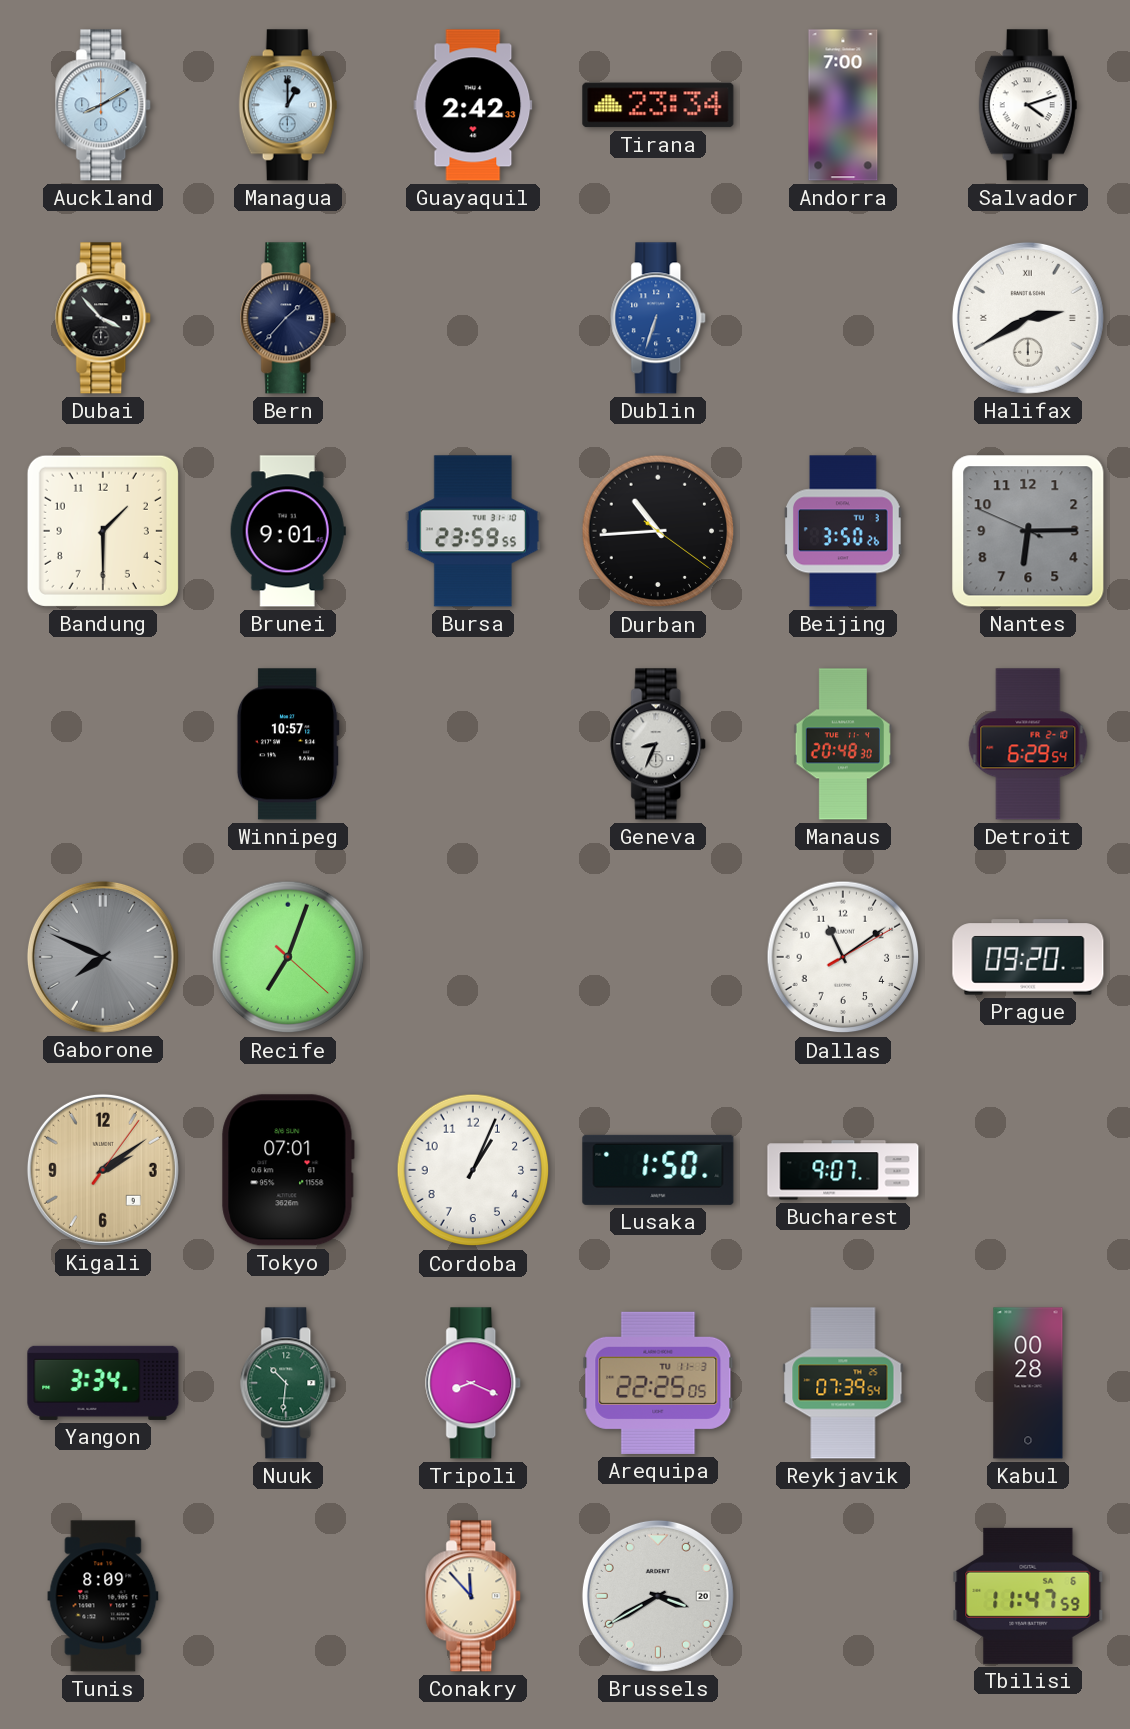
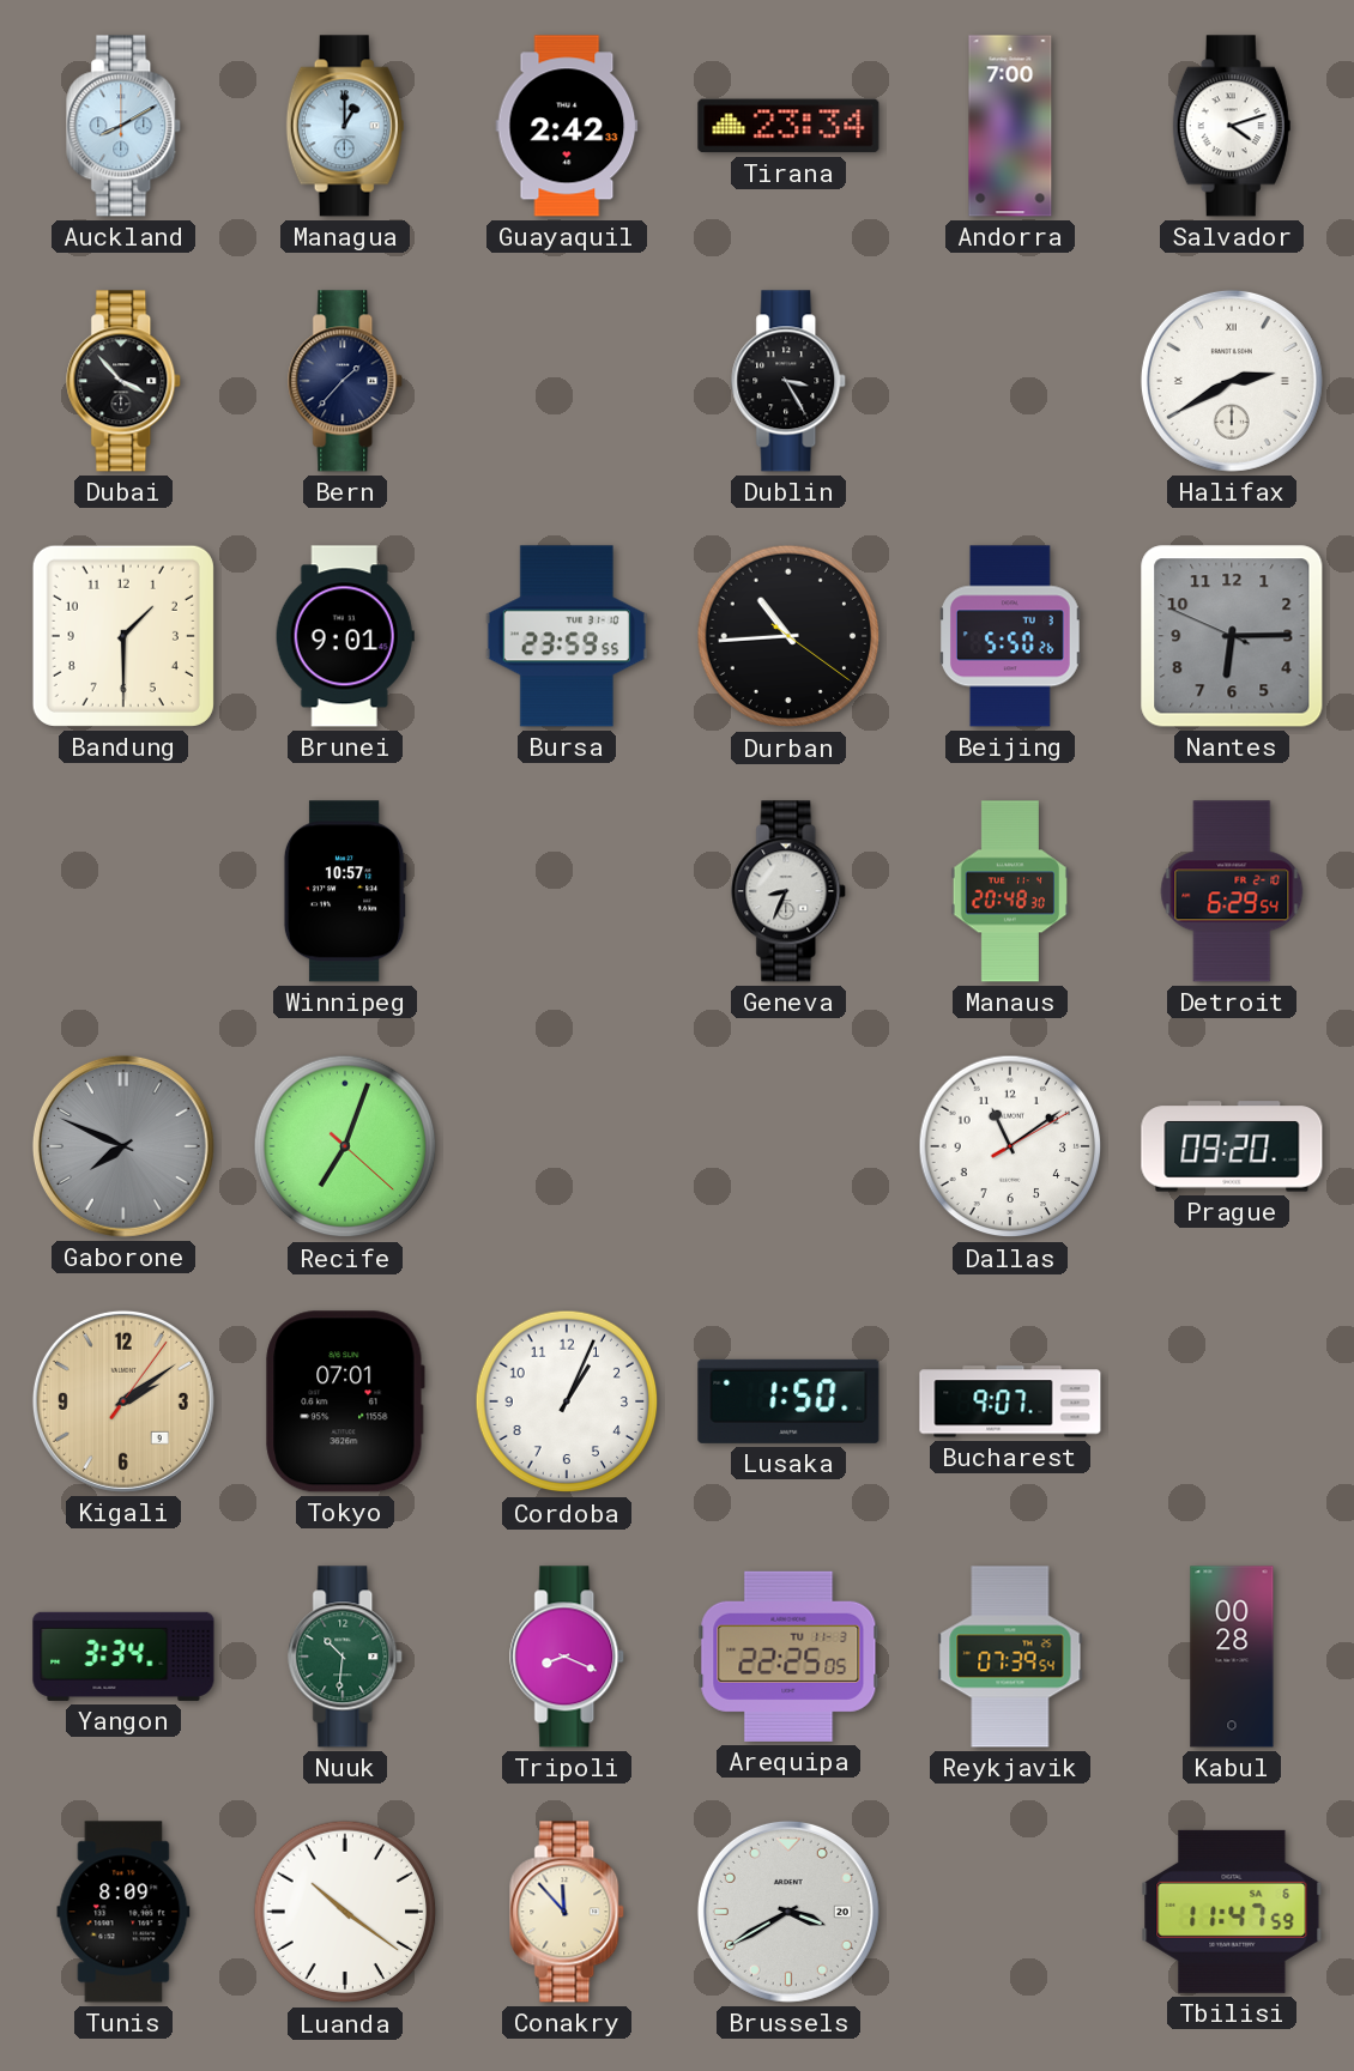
Dublin: 6:33 -> 3:25
Dublin dial: blue -> black
Beijing: 3:50 -> 5:50
Luanda: none -> 10:21
